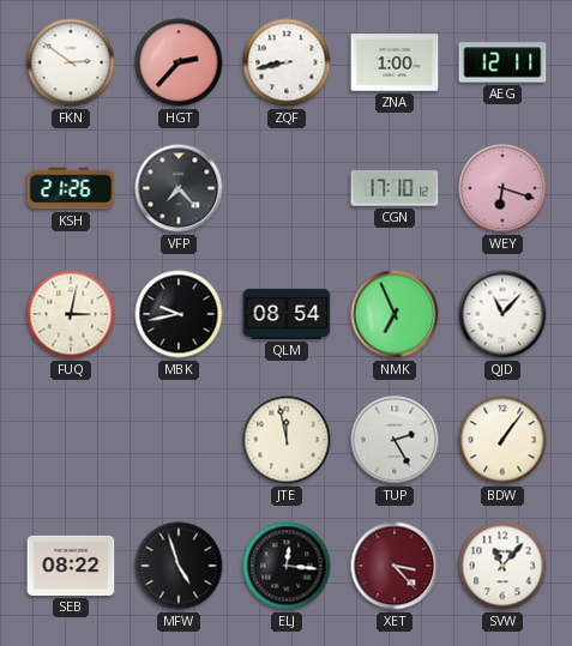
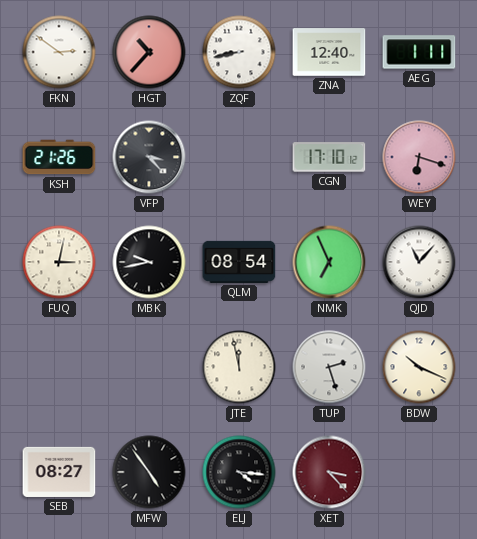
HGT: 2:37 -> 10:37
ZNA: 1:00 -> 12:40
AEG: 12:11 -> 1:11
VFP: 7:23 -> 3:23
TUP: 2:25 -> 2:27
BDW: 1:06 -> 10:19
SEB: 08:22 -> 08:27
MFW: 4:57 -> 4:54
ELJ: 12:16 -> 4:16
SVW: 11:07 -> none
